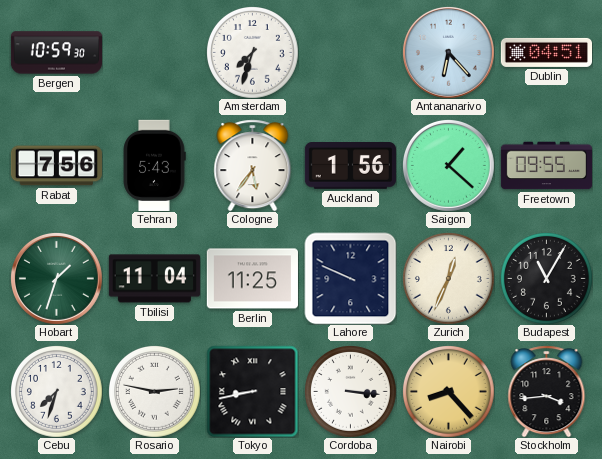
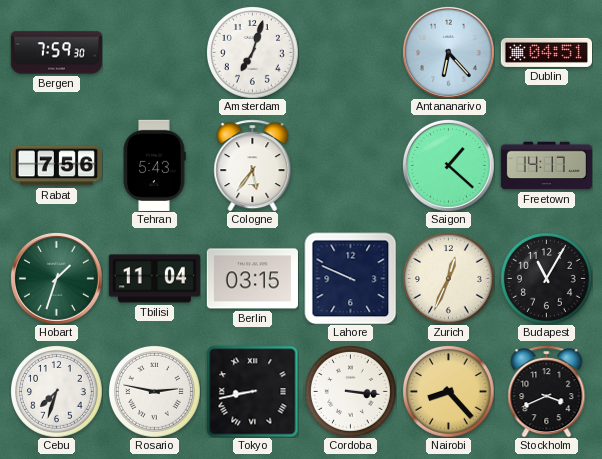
Bergen: 10:59 -> 7:59
Amsterdam: 7:33 -> 7:03
Auckland: 1:56 -> none
Freetown: 09:55 -> 14:17
Berlin: 11:25 -> 03:15
Stockholm: 3:44 -> 3:41
